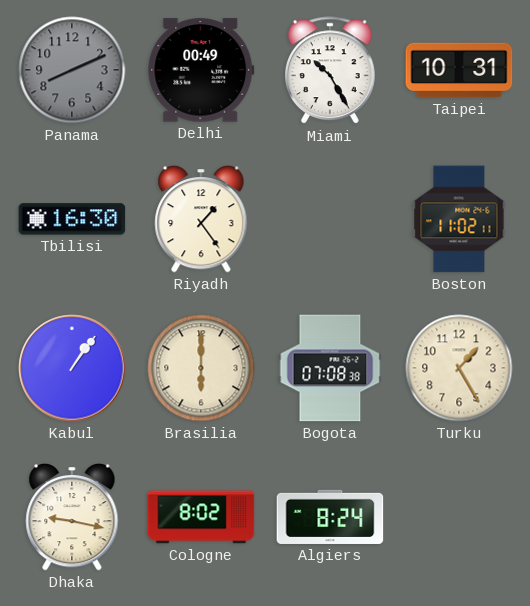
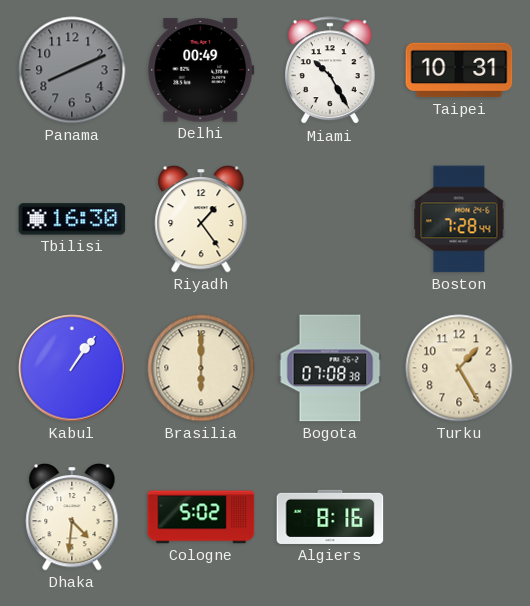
Boston: 11:02 -> 7:28
Dhaka: 9:17 -> 4:31
Cologne: 8:02 -> 5:02
Algiers: 8:24 -> 8:16
